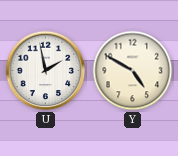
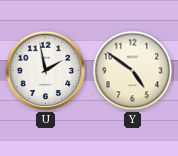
Y: 4:50 -> 4:51
